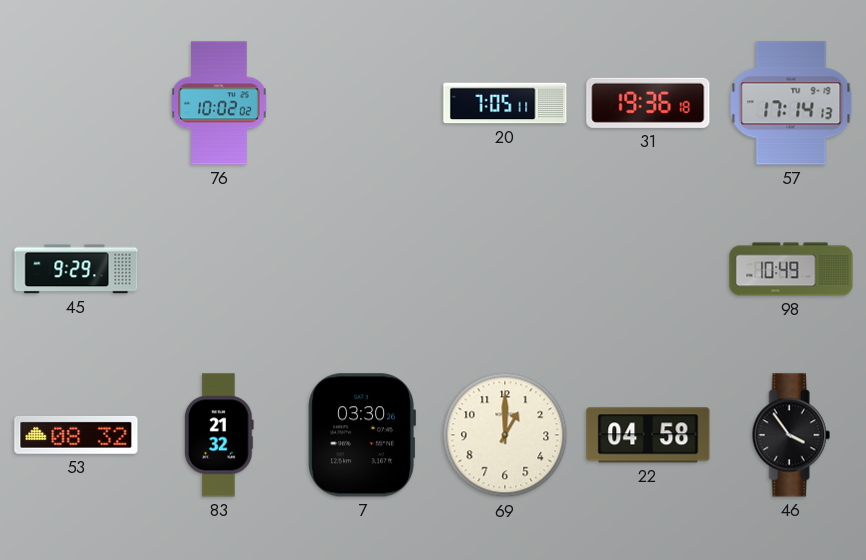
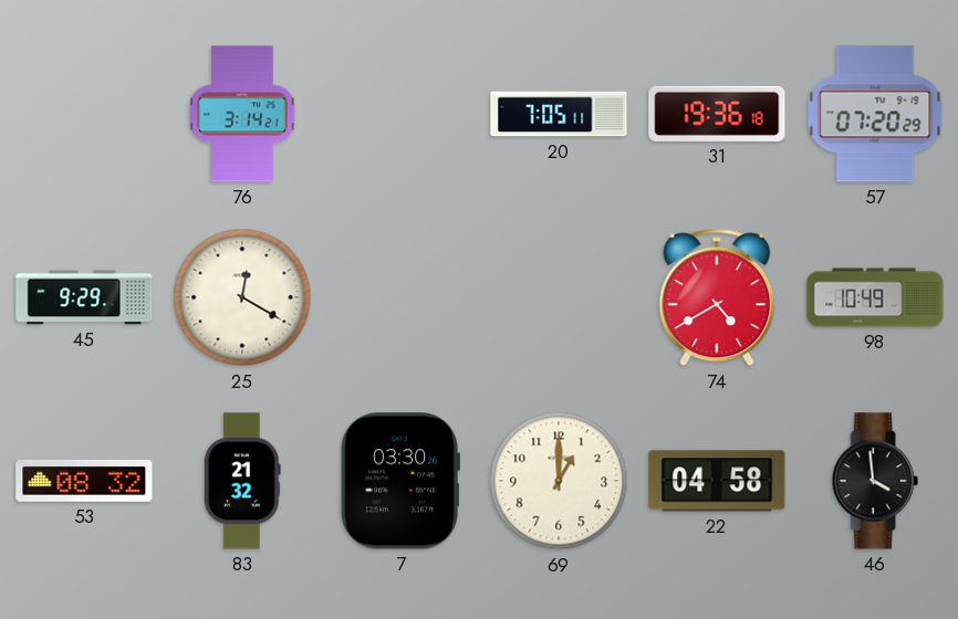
76: 10:02 -> 3:14
57: 17:14 -> 07:20
25: none -> 12:20
74: none -> 4:40
46: 3:54 -> 3:59
